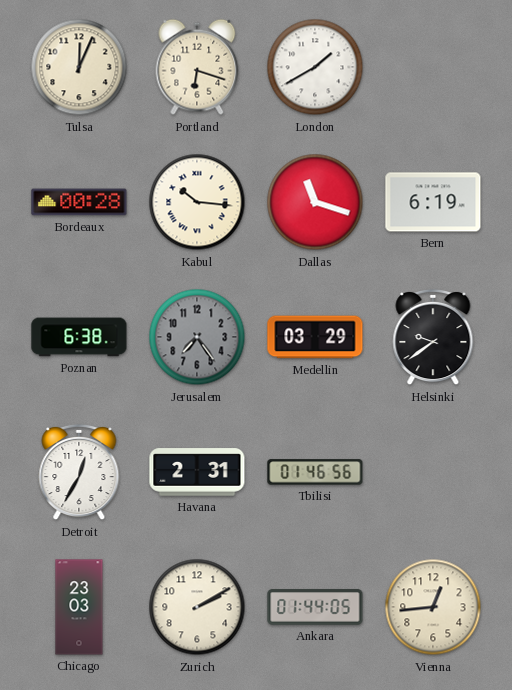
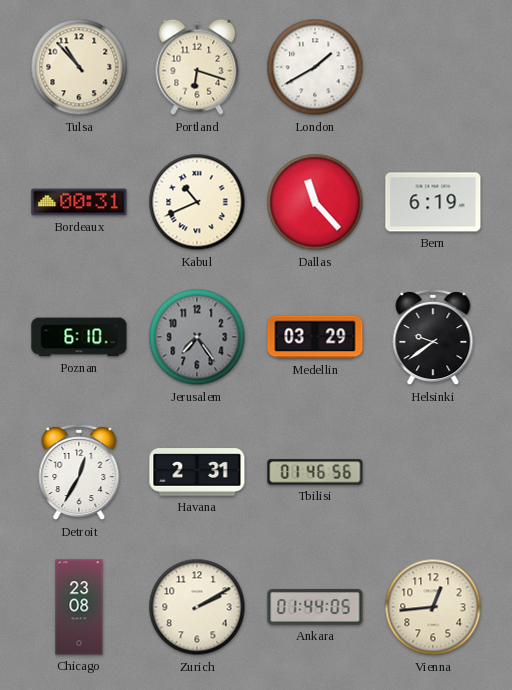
Tulsa: 12:04 -> 10:53
Bordeaux: 00:28 -> 00:31
Kabul: 10:16 -> 10:41
Dallas: 11:18 -> 11:23
Poznan: 6:38 -> 6:10
Chicago: 23:03 -> 23:08
